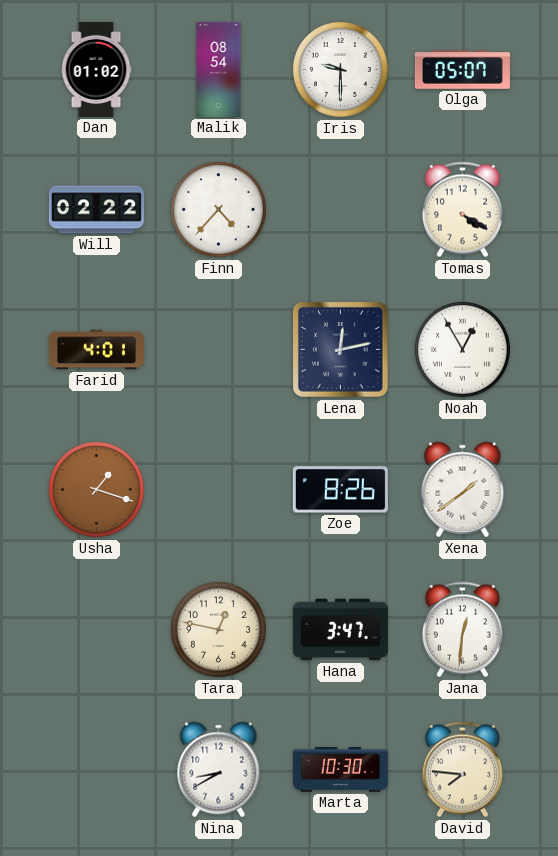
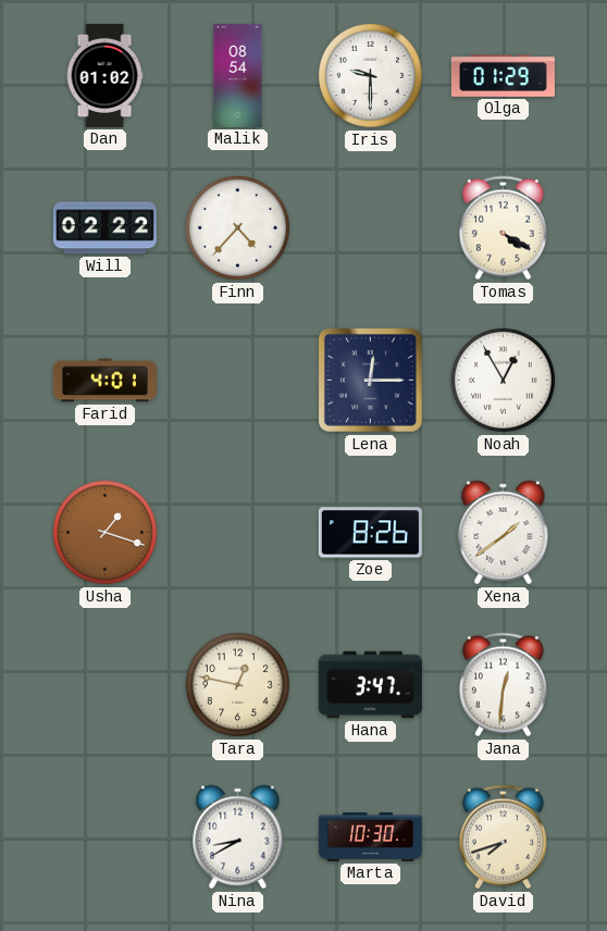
Olga: 05:07 -> 01:29
Lena: 12:13 -> 12:15
David: 7:46 -> 7:42
